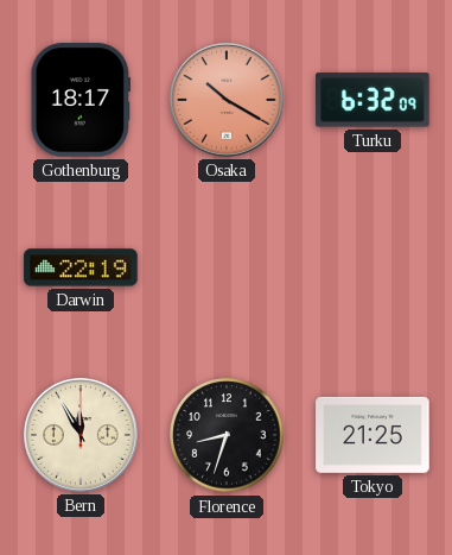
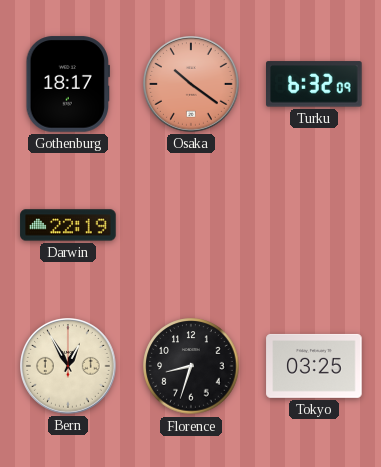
Osaka: 10:20 -> 10:21
Bern: 11:55 -> 12:55
Tokyo: 21:25 -> 03:25
